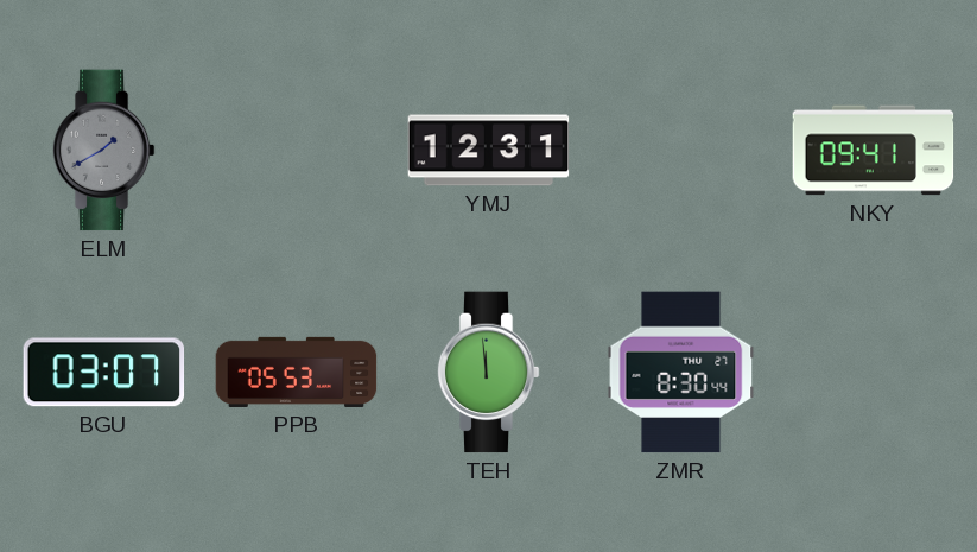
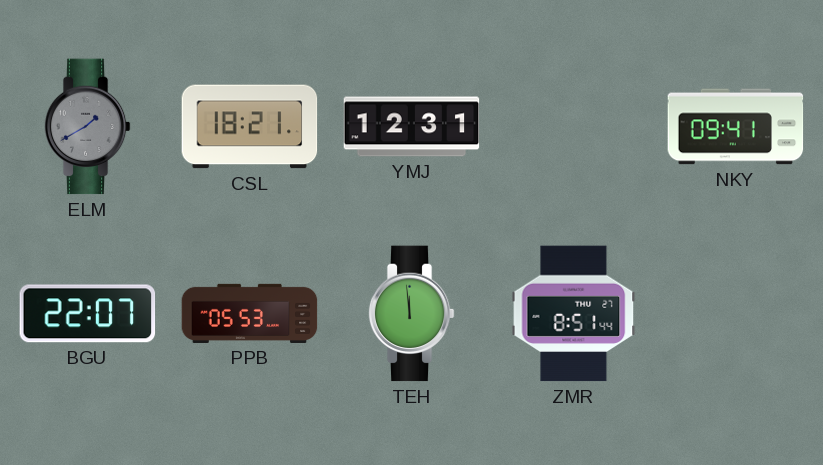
CSL: none -> 18:21
BGU: 03:07 -> 22:07
ZMR: 8:30 -> 8:51
